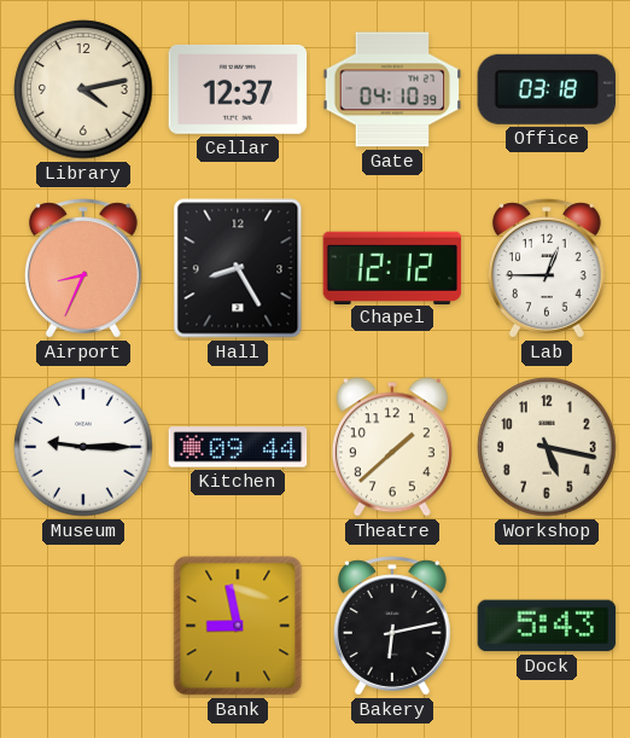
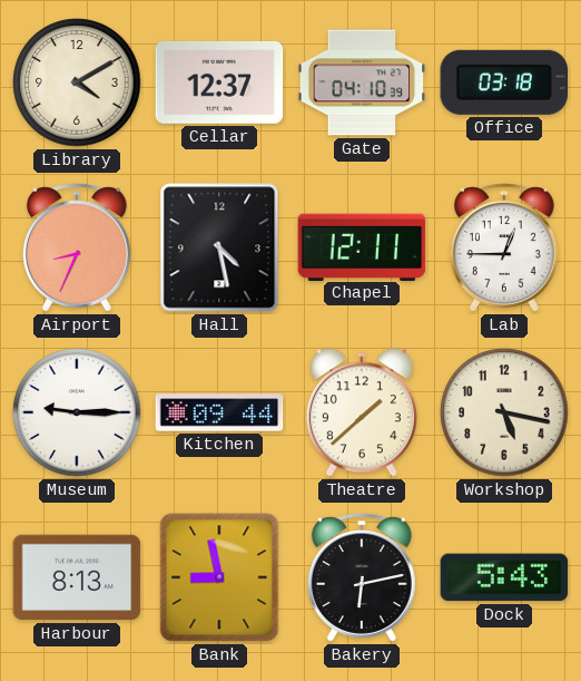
Library: 4:13 -> 4:10
Hall: 8:25 -> 4:28
Chapel: 12:12 -> 12:11
Harbour: none -> 8:13
